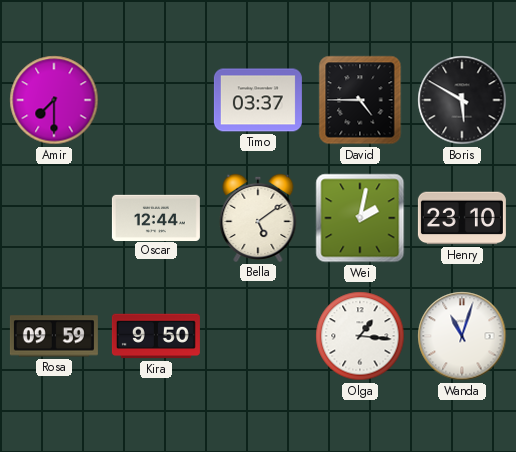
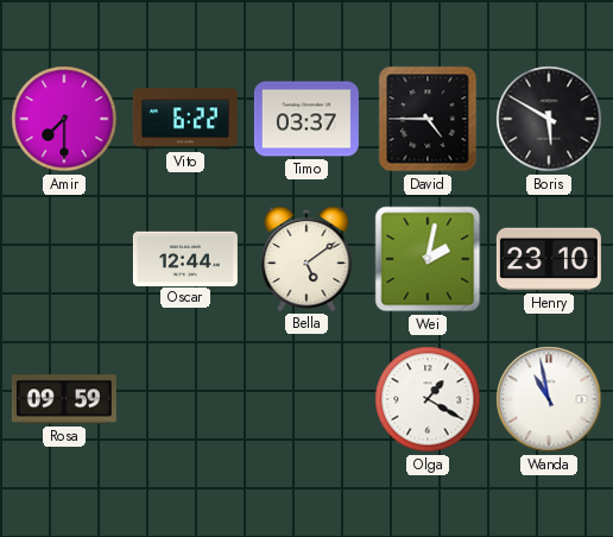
Vito: none -> 6:22
Kira: 9:50 -> none
Olga: 1:16 -> 1:20
Wanda: 11:03 -> 10:58
